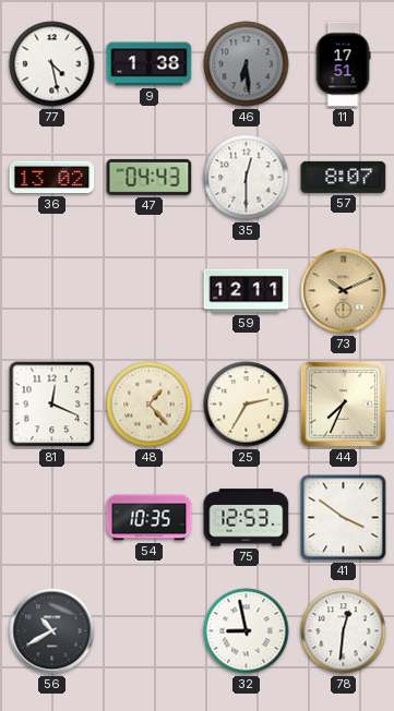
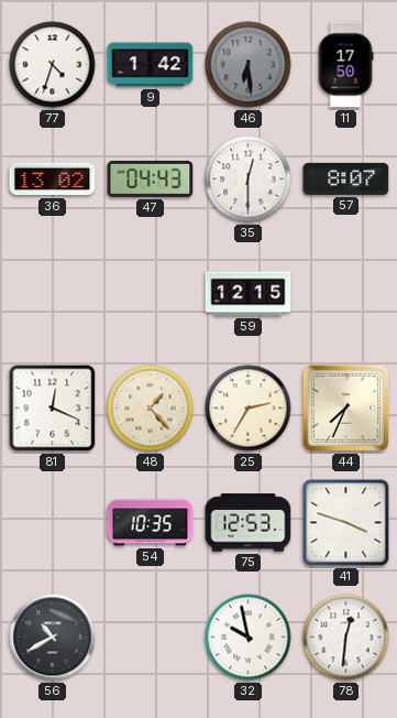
77: 4:28 -> 4:33
9: 1:38 -> 1:42
11: 17:51 -> 17:50
59: 12:11 -> 12:15
73: 10:11 -> none
41: 3:51 -> 3:48
32: 8:58 -> 9:58
